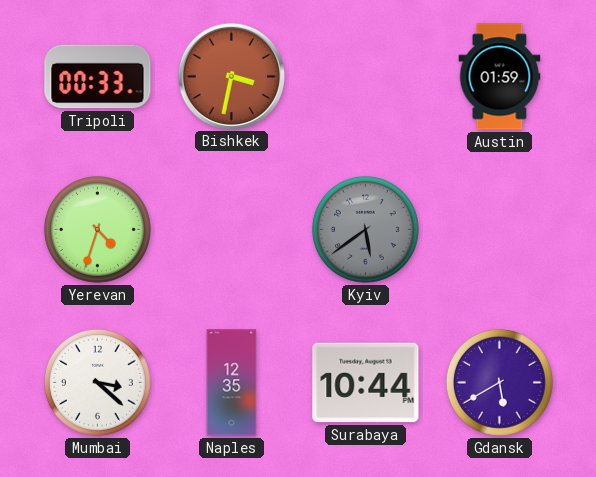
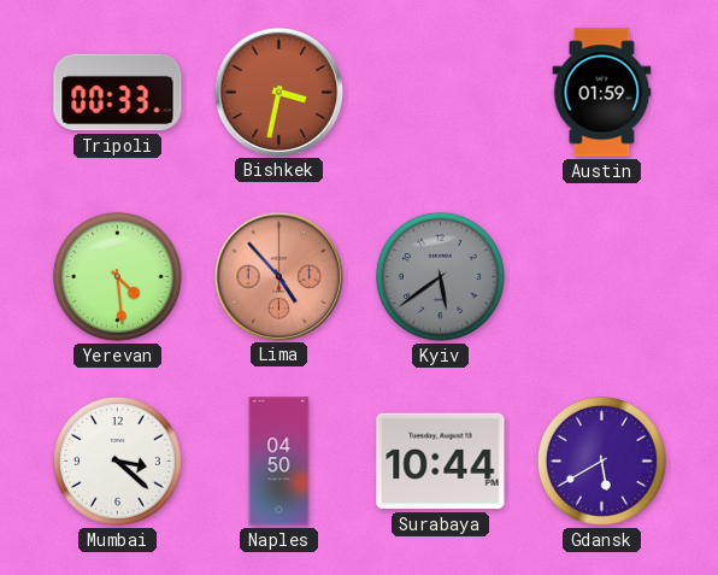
Yerevan: 4:33 -> 4:29
Lima: none -> 4:53
Naples: 12:35 -> 04:50
